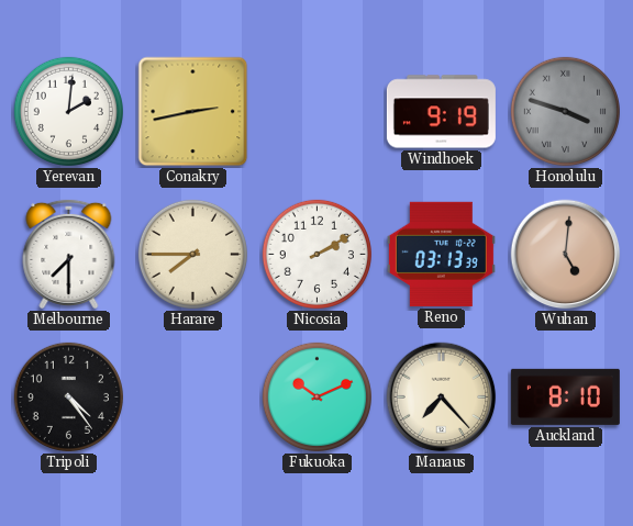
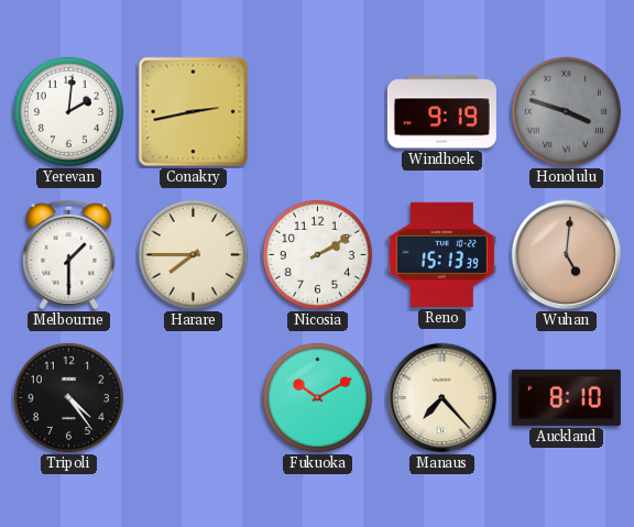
Melbourne: 7:30 -> 1:30
Reno: 03:13 -> 15:13
Fukuoka: 10:11 -> 10:10
